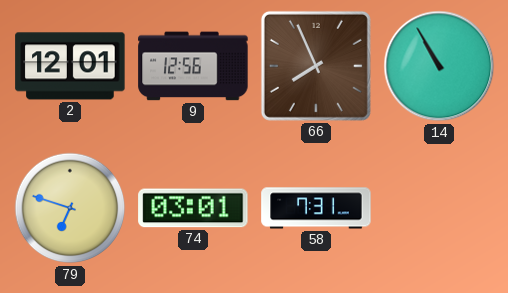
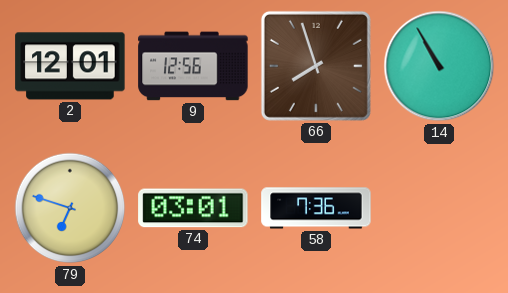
66: 7:56 -> 7:57
58: 7:31 -> 7:36
